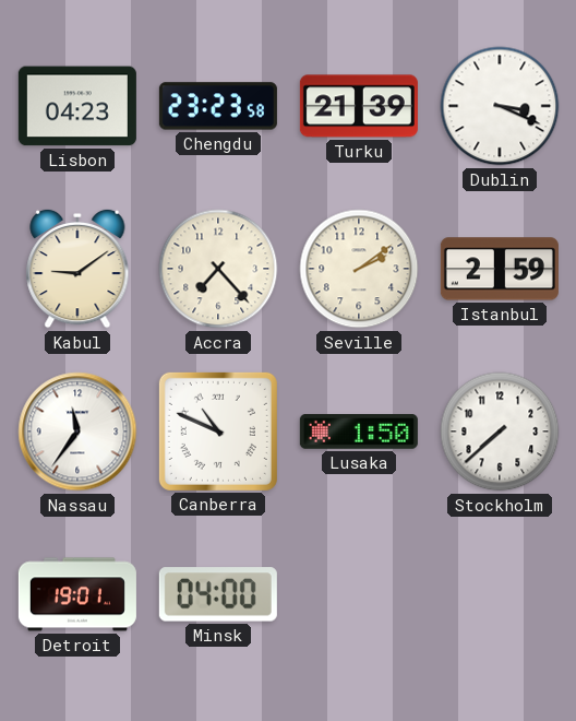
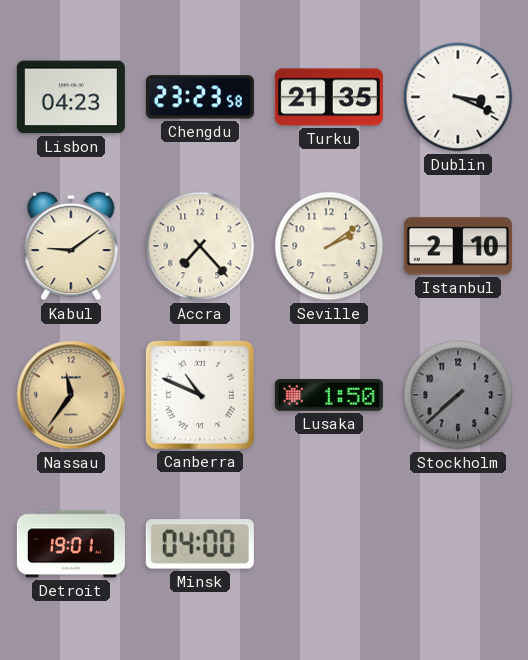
Turku: 21:39 -> 21:35
Istanbul: 2:59 -> 2:10
Nassau dial: white -> champagne
Stockholm dial: white -> grey
